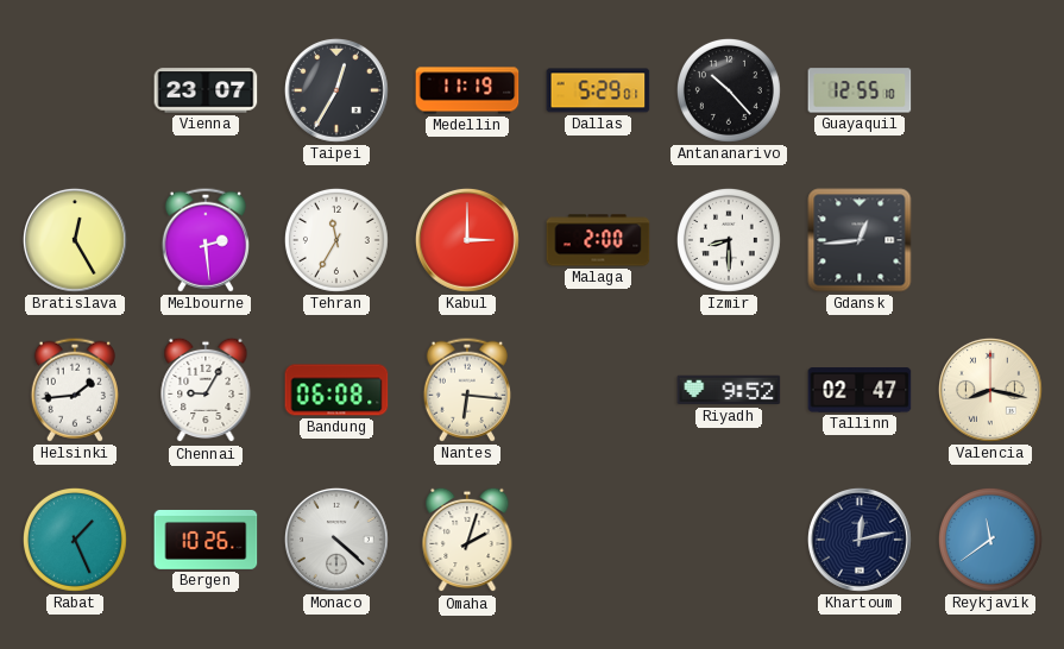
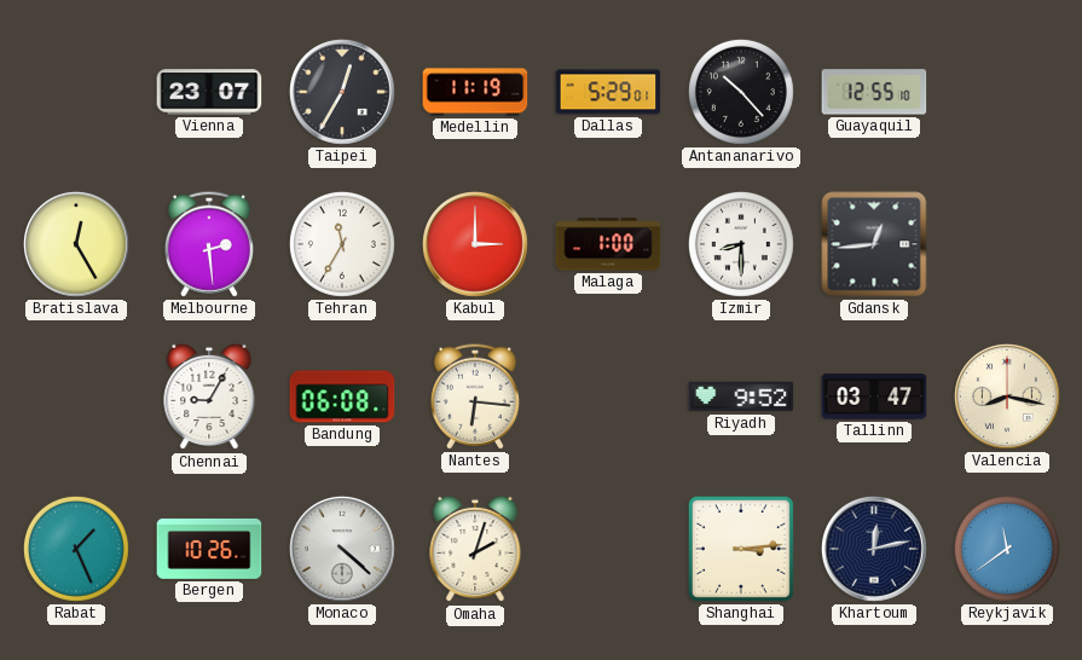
Malaga: 2:00 -> 1:00
Helsinki: 1:44 -> none
Tallinn: 02:47 -> 03:47
Shanghai: none -> 3:14
